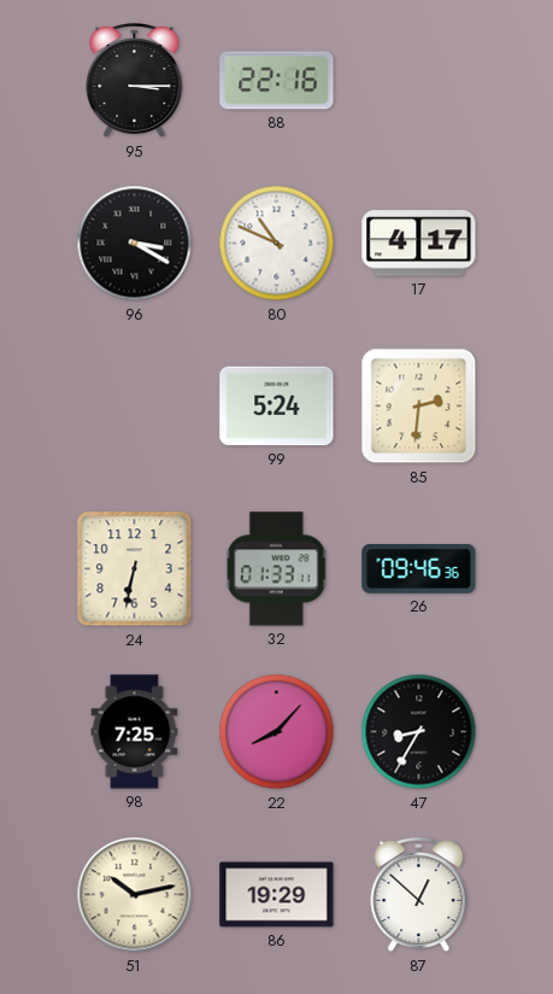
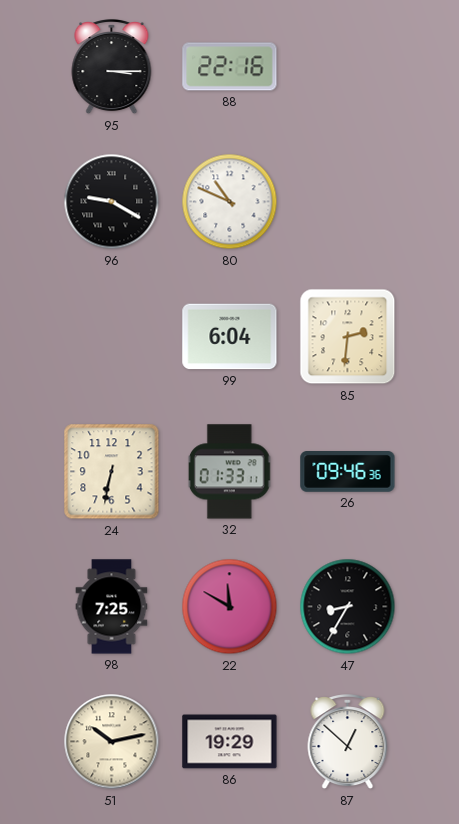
96: 3:20 -> 9:20
17: 4:17 -> none
99: 5:24 -> 6:04
22: 8:07 -> 11:50
